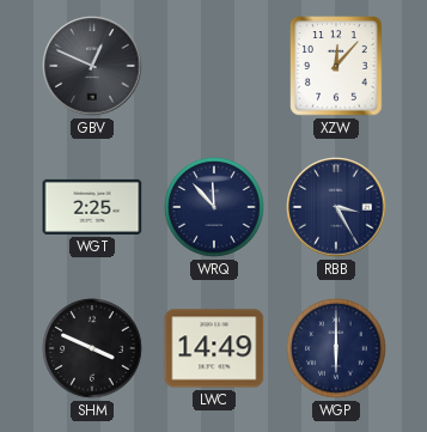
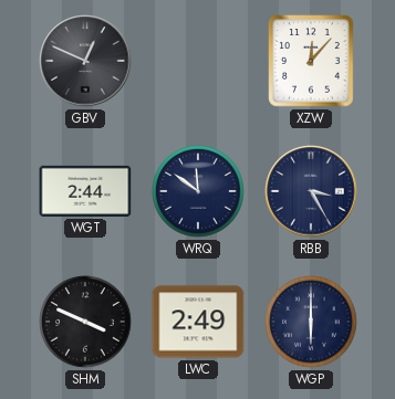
WGT: 2:25 -> 2:44
WRQ: 11:53 -> 11:51
LWC: 14:49 -> 2:49
